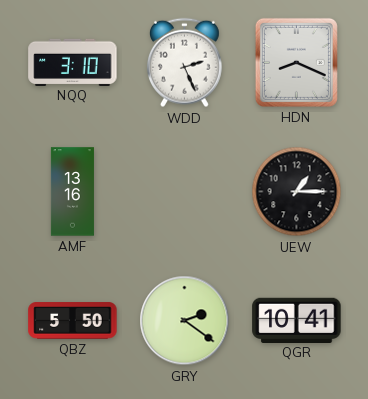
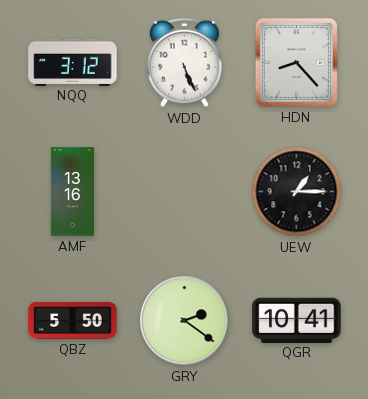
NQQ: 3:10 -> 3:12
WDD: 2:26 -> 5:26
HDN: 8:19 -> 8:23
